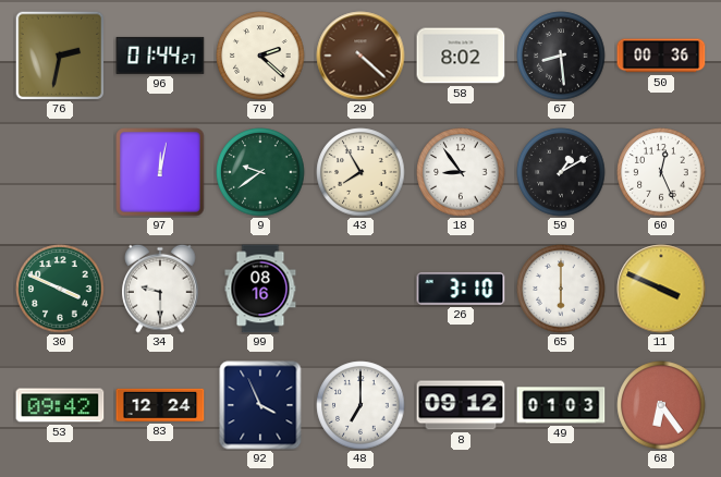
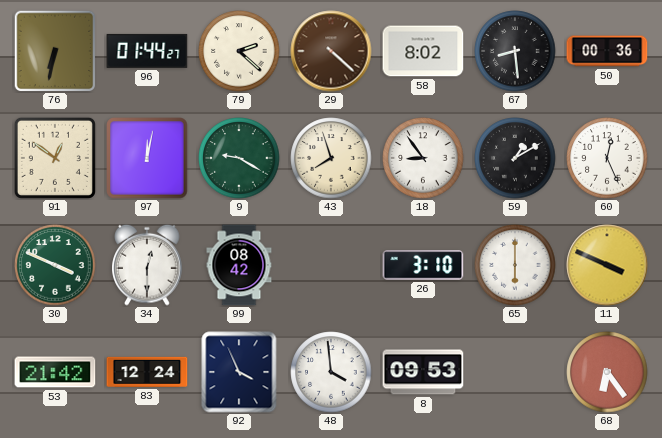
76: 2:32 -> 6:32
91: none -> 12:51
9: 9:39 -> 9:20
43: 7:55 -> 7:57
34: 9:30 -> 12:30
99: 08:16 -> 08:42
53: 09:42 -> 21:42
48: 7:00 -> 3:59
8: 09:12 -> 09:53
49: 01:03 -> none
